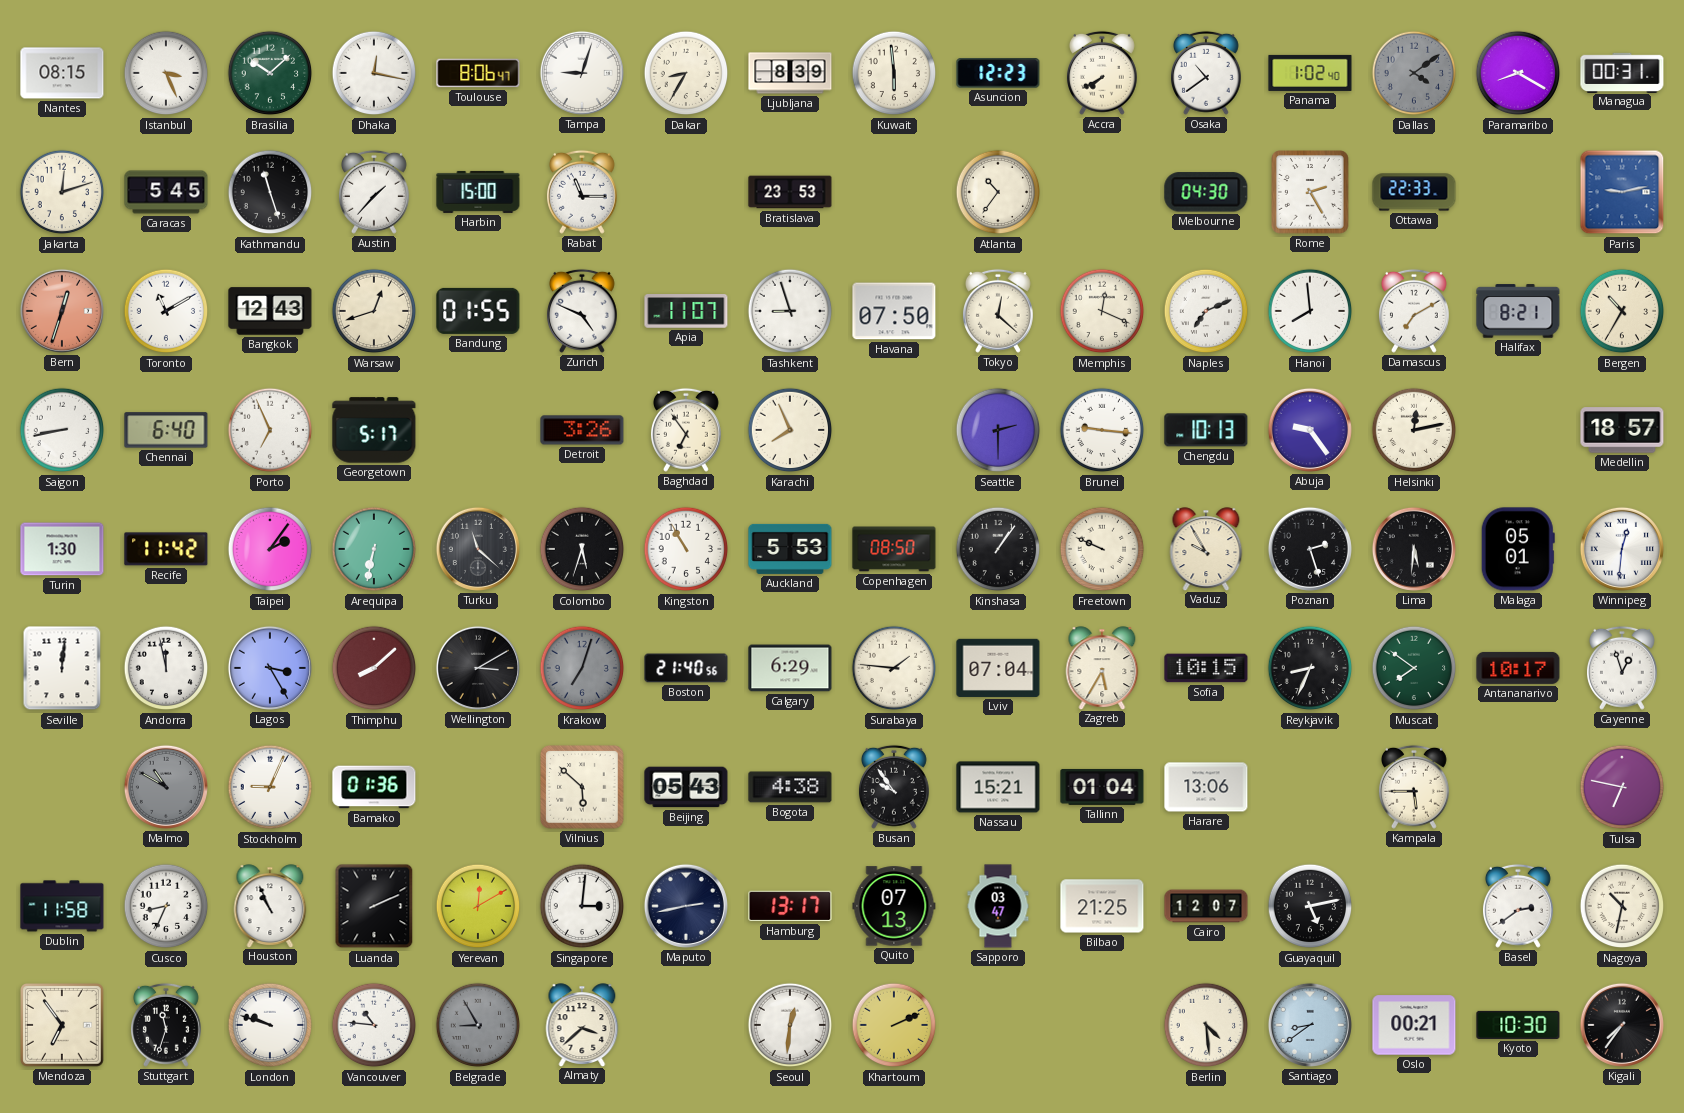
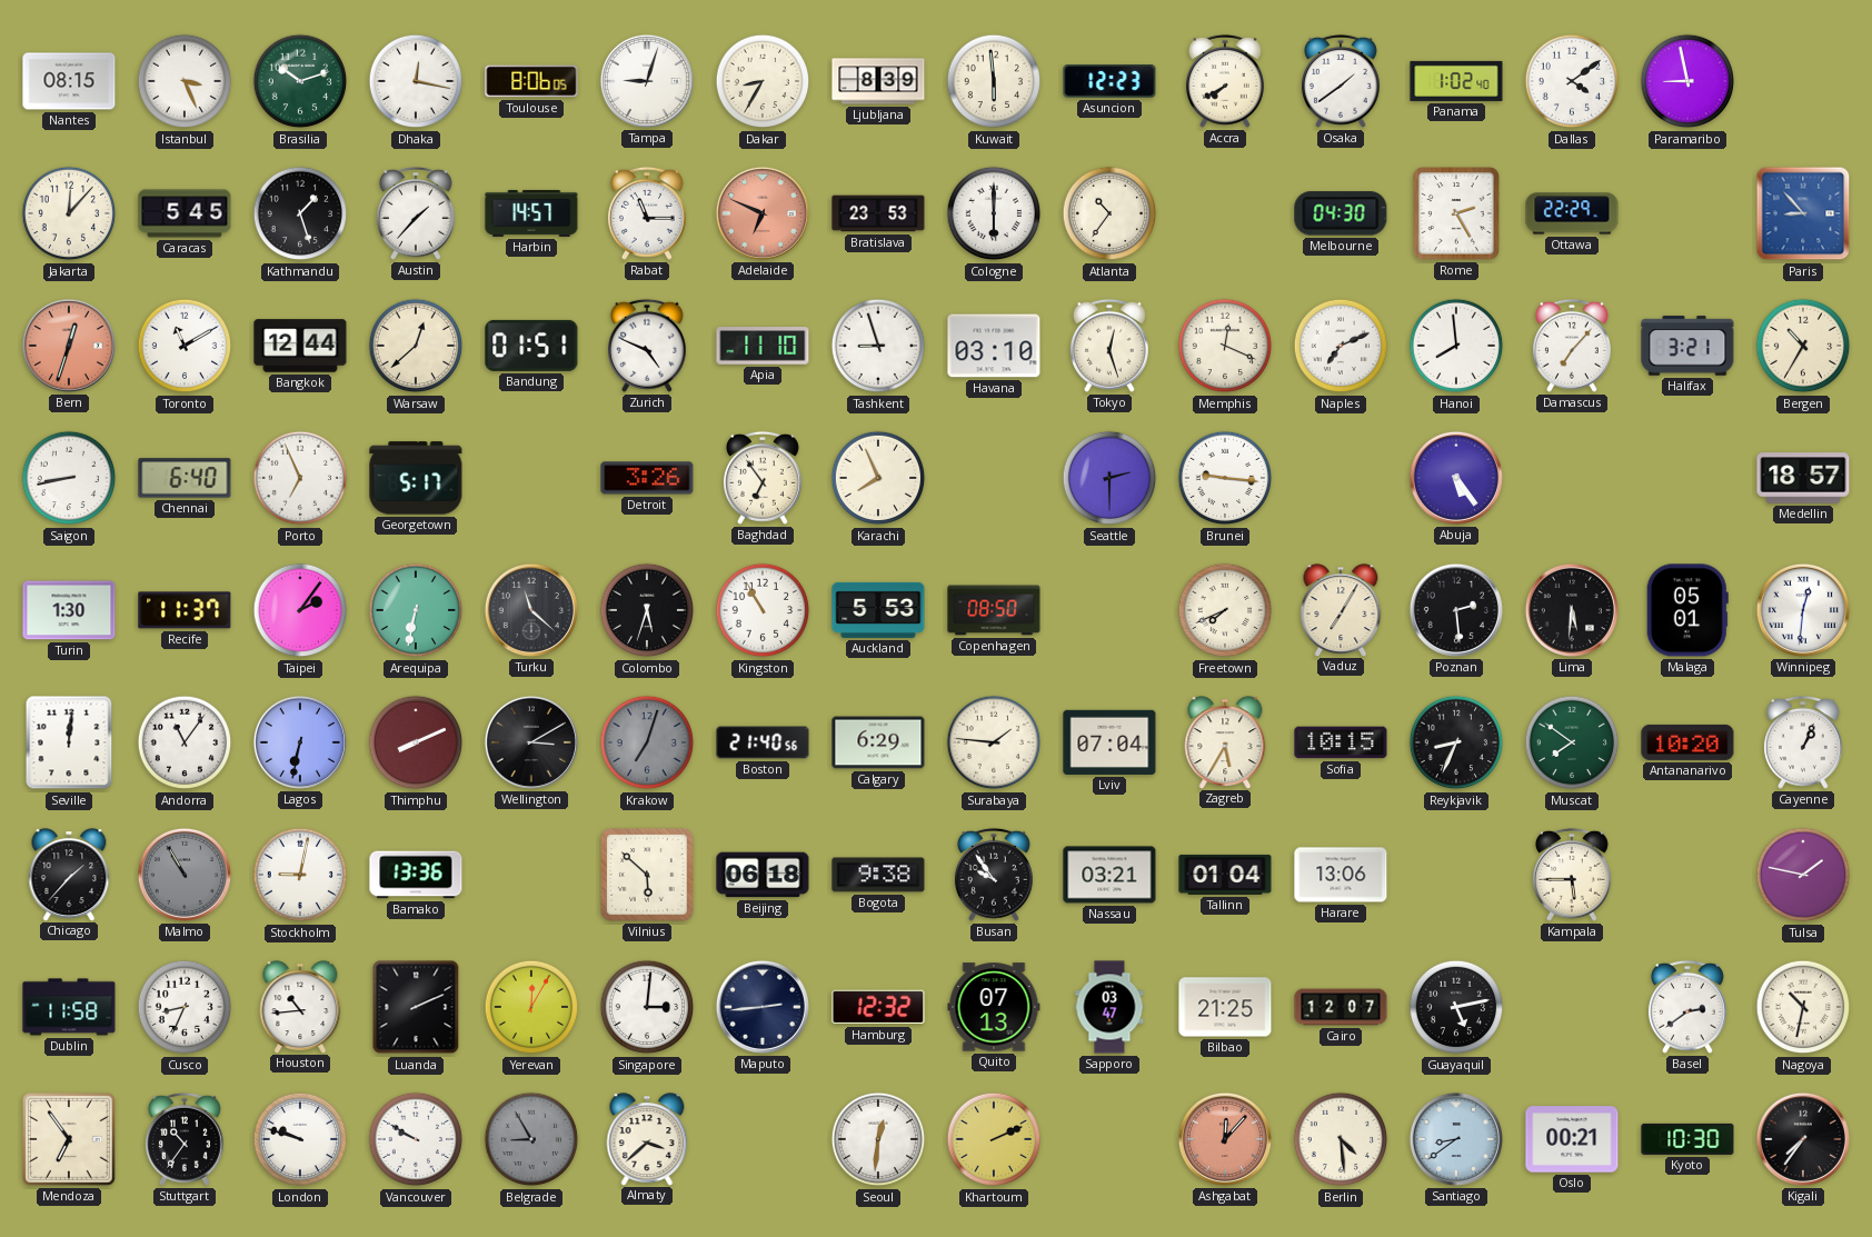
Brasilia: 10:08 -> 10:12
Toulouse: 8:06:47 -> 8:06:05
Osaka: 10:39 -> 1:39
Dallas dial: grey -> white
Paramaribo: 8:20 -> 8:58
Managua: 00:31 -> none
Jakarta: 12:12 -> 12:07
Kathmandu: 11:27 -> 1:27
Harbin: 15:00 -> 14:57
Adelaide: none -> 6:49
Cologne: none -> 6:00
Ottawa: 22:33 -> 22:29
Paris: 9:13 -> 8:53
Bangkok: 12:43 -> 12:44
Warsaw: 12:42 -> 12:38
Bandung: 01:55 -> 01:51
Apia: 11:07 -> 11:10
Havana: 07:50 -> 03:10
Tokyo: 12:22 -> 12:27
Damascus: 7:10 -> 7:07
Halifax: 8:21 -> 3:21
Chengdu: 10:13 -> none
Abuja: 9:24 -> 5:24
Helsinki: 12:13 -> none
Recife: 11:42 -> 11:37
Kinshasa: 1:06 -> none
Freetown: 9:49 -> 7:41
Vaduz: 9:55 -> 7:05
Poznan: 2:27 -> 2:29
Andorra: 11:58 -> 11:06
Lagos: 3:25 -> 6:32
Thimphu: 8:08 -> 8:11
Antananarivo: 10:17 -> 10:20
Cayenne: 12:57 -> 1:04
Chicago: none -> 1:37
Malmo: 10:50 -> 10:55
Stockholm: 9:04 -> 9:02
Bamako: 01:36 -> 13:36
Beijing: 05:43 -> 06:18
Bogota: 4:38 -> 9:38
Nassau: 15:21 -> 03:21
Tulsa: 6:47 -> 1:47
Houston: 10:56 -> 10:44
Yerevan: 12:10 -> 12:05
Maputo: 2:43 -> 2:44
Hamburg: 13:17 -> 12:32
Stuttgart: 11:33 -> 10:36
Vancouver: 10:46 -> 9:50
Ashgabat: none -> 12:07
